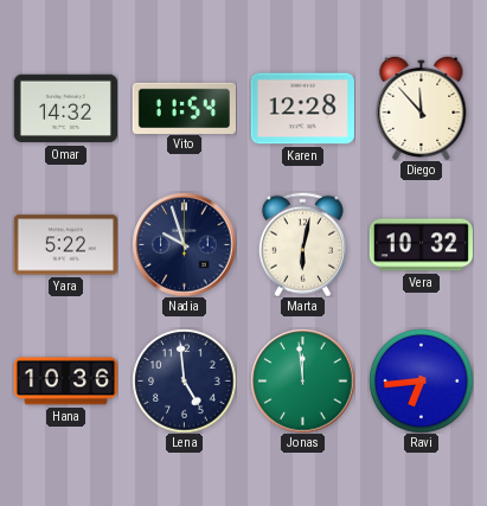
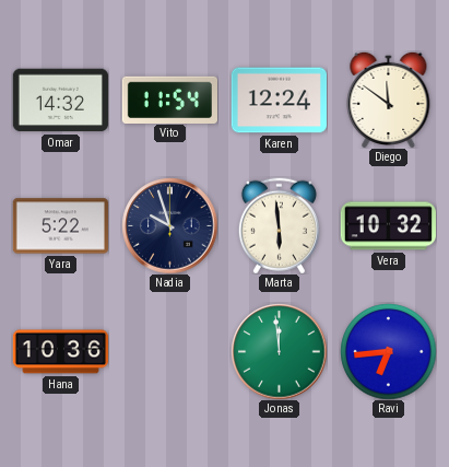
Karen: 12:28 -> 12:24
Diego: 11:53 -> 11:51
Marta: 6:02 -> 5:59
Lena: 4:59 -> none
